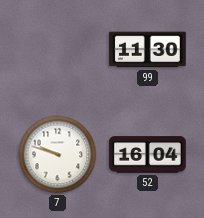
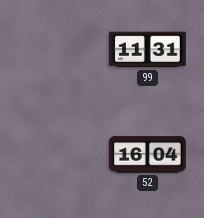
99: 11:30 -> 11:31
7: 9:48 -> none
